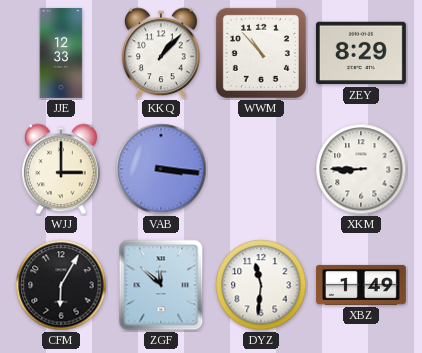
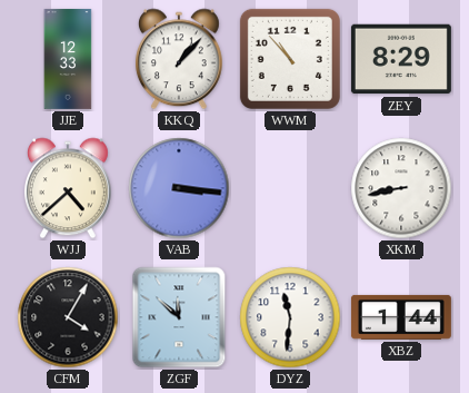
WJJ: 3:00 -> 4:38
XKM: 8:45 -> 8:43
CFM: 6:05 -> 4:05
XBZ: 1:49 -> 1:44
